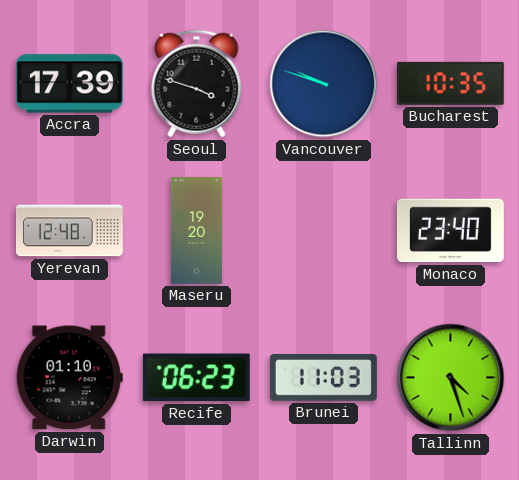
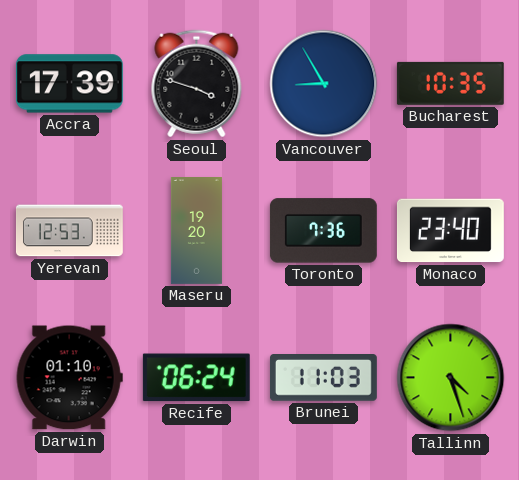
Vancouver: 9:48 -> 8:55
Yerevan: 12:48 -> 12:53
Toronto: none -> 7:36
Recife: 06:23 -> 06:24
